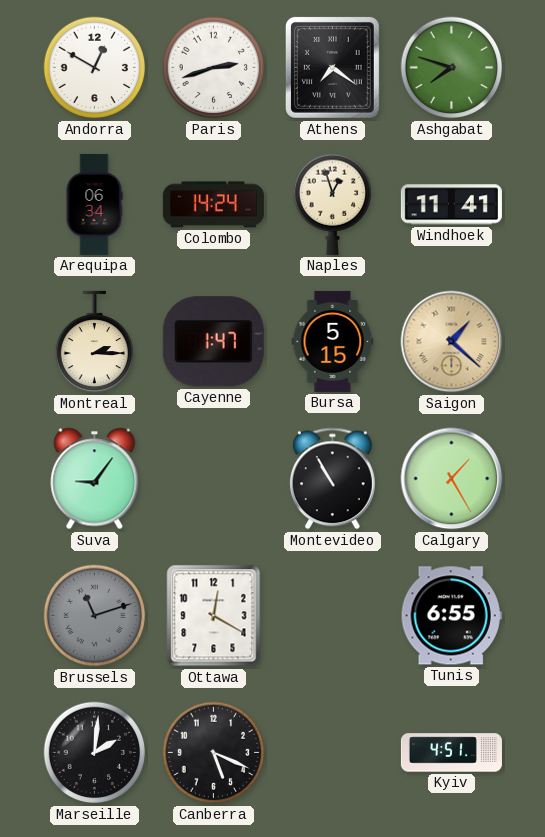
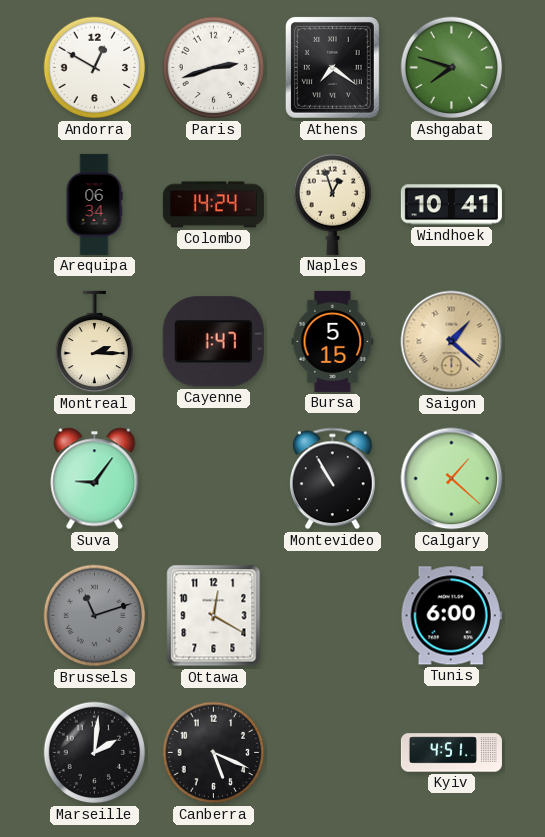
Windhoek: 11:41 -> 10:41
Calgary: 1:25 -> 1:22
Tunis: 6:55 -> 6:00
